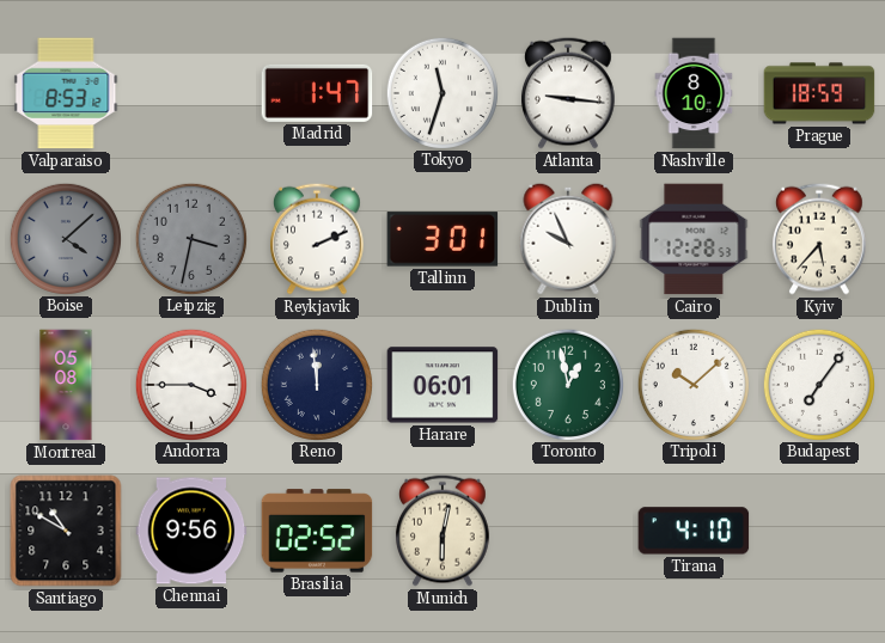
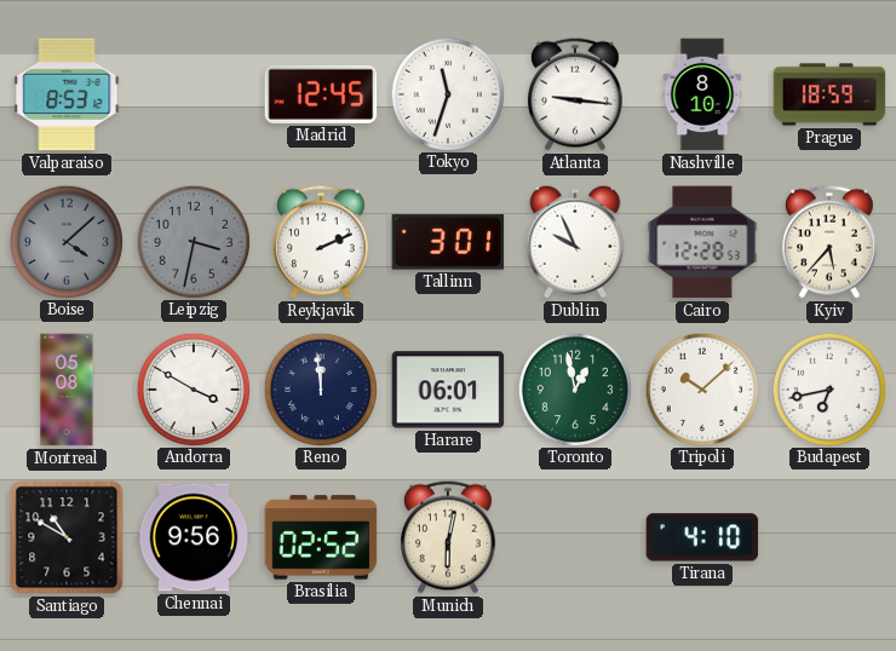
Madrid: 1:47 -> 12:45
Andorra: 3:45 -> 3:50
Budapest: 7:06 -> 6:43
